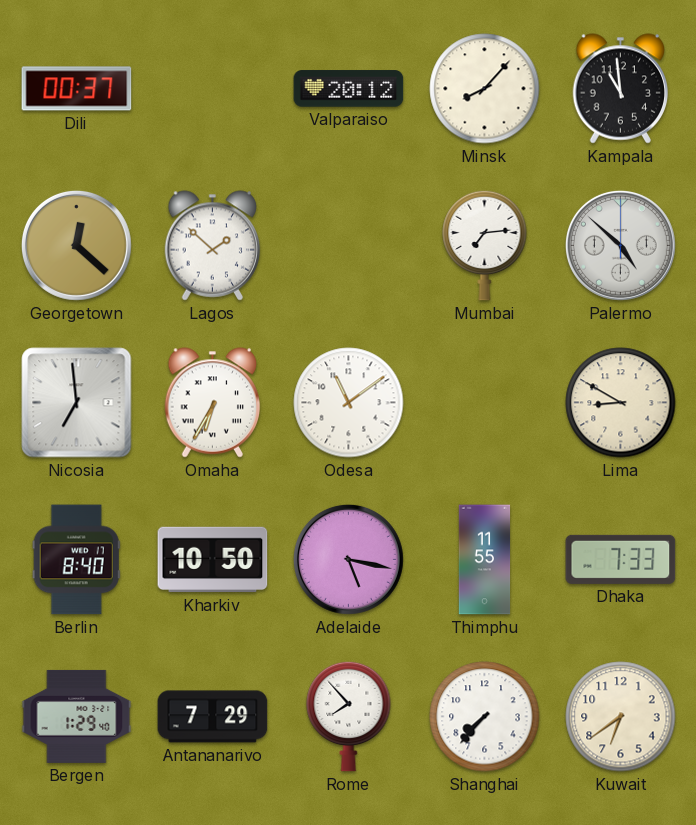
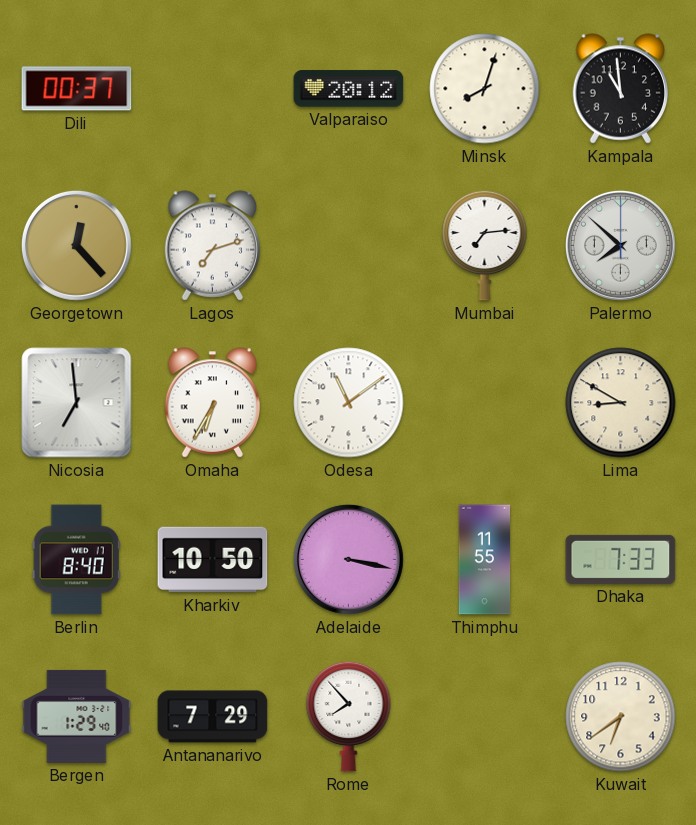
Minsk: 8:07 -> 8:03
Georgetown: 12:22 -> 12:23
Lagos: 1:52 -> 7:12
Palermo: 4:52 -> 7:52
Adelaide: 5:17 -> 3:17
Shanghai: 7:37 -> none
